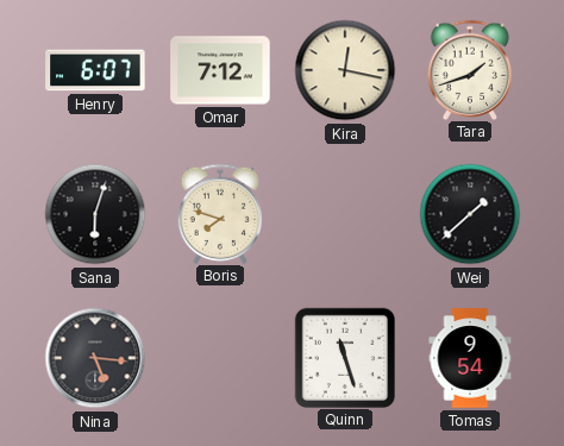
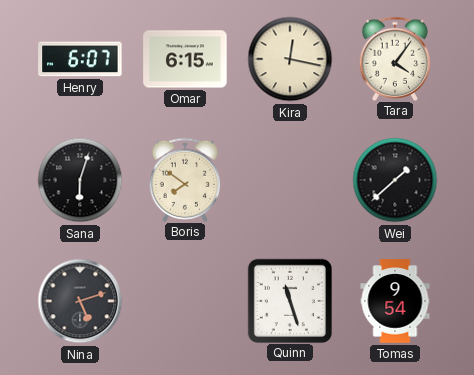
Omar: 7:12 -> 6:15
Tara: 1:42 -> 4:06
Boris: 7:48 -> 7:51
Nina: 5:16 -> 5:12
